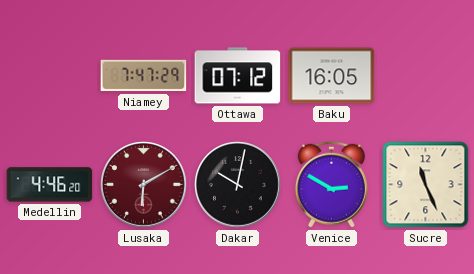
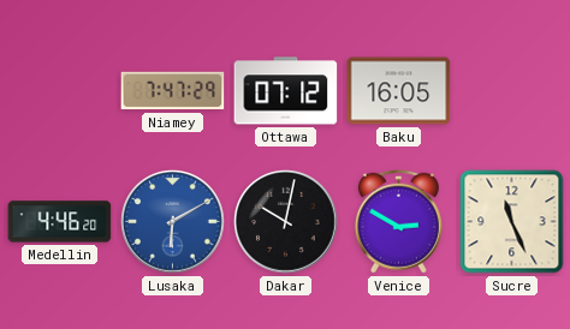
Lusaka dial: burgundy -> blue
